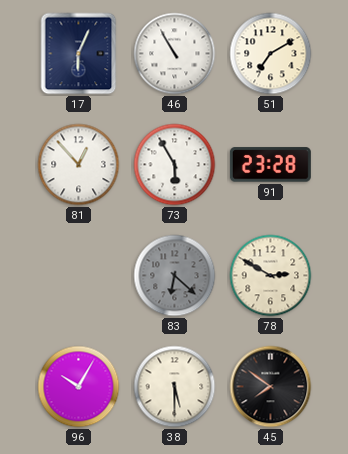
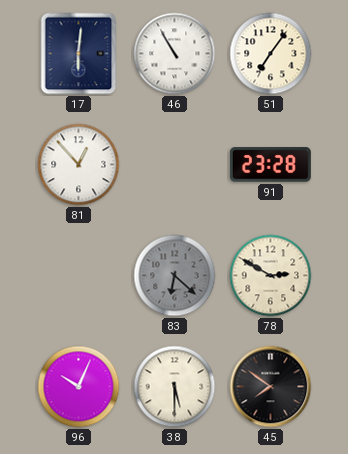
17: 6:04 -> 6:01
51: 7:10 -> 7:06
73: 5:55 -> none
96: 10:05 -> 10:04
